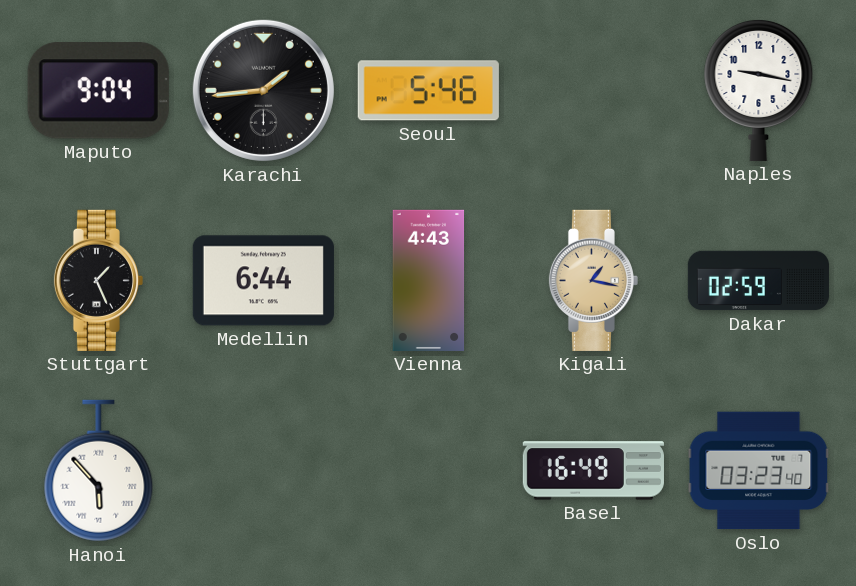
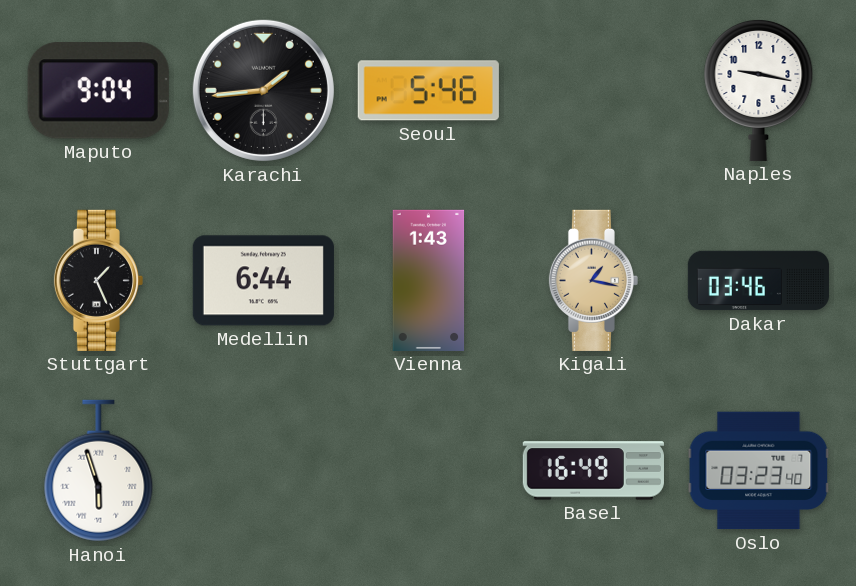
Vienna: 4:43 -> 1:43
Dakar: 02:59 -> 03:46
Hanoi: 5:53 -> 5:57
